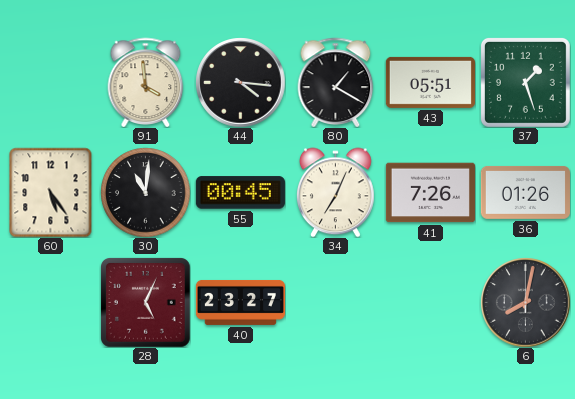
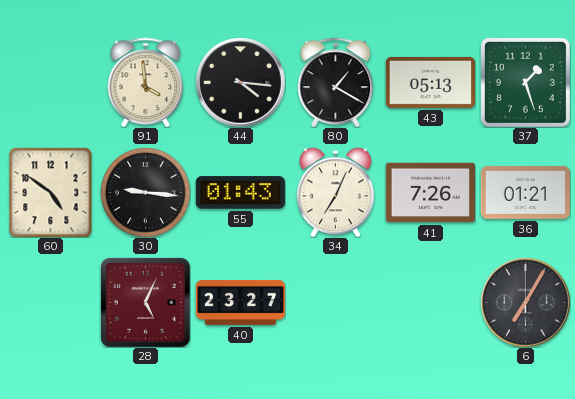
43: 05:51 -> 05:13
60: 5:24 -> 4:51
30: 11:01 -> 9:16
55: 00:45 -> 01:43
36: 01:26 -> 01:21
6: 8:02 -> 7:05
